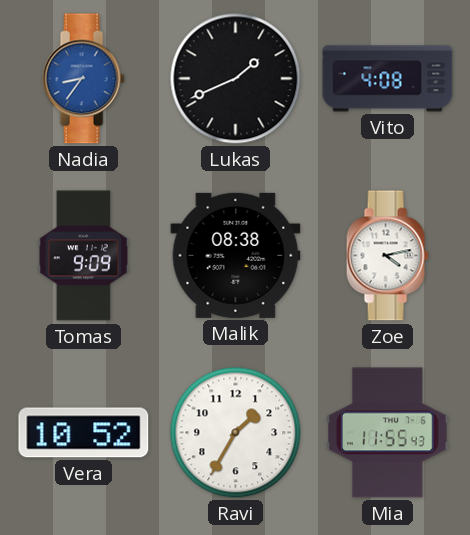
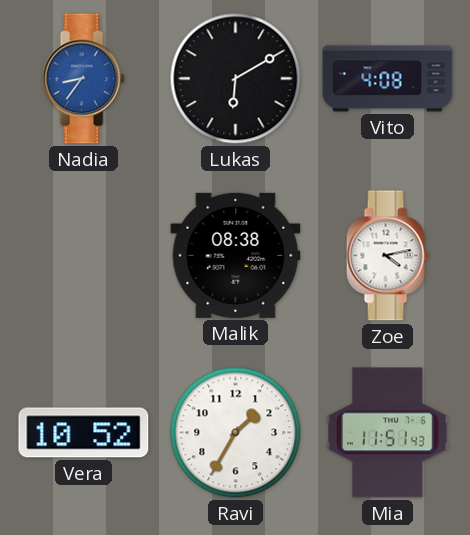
Lukas: 1:41 -> 6:10
Tomas: 9:09 -> none
Mia: 11:55 -> 11:51
